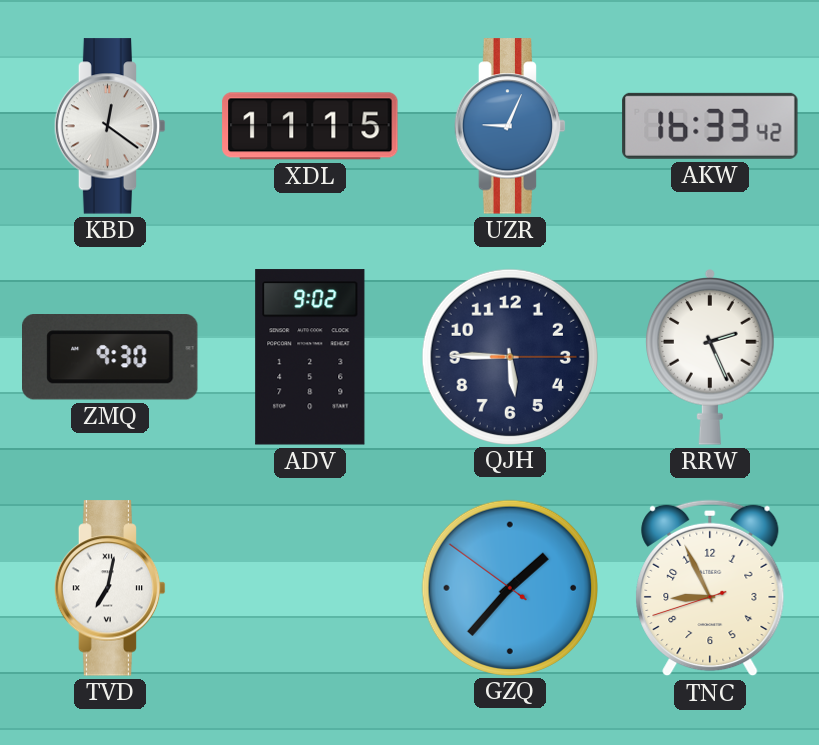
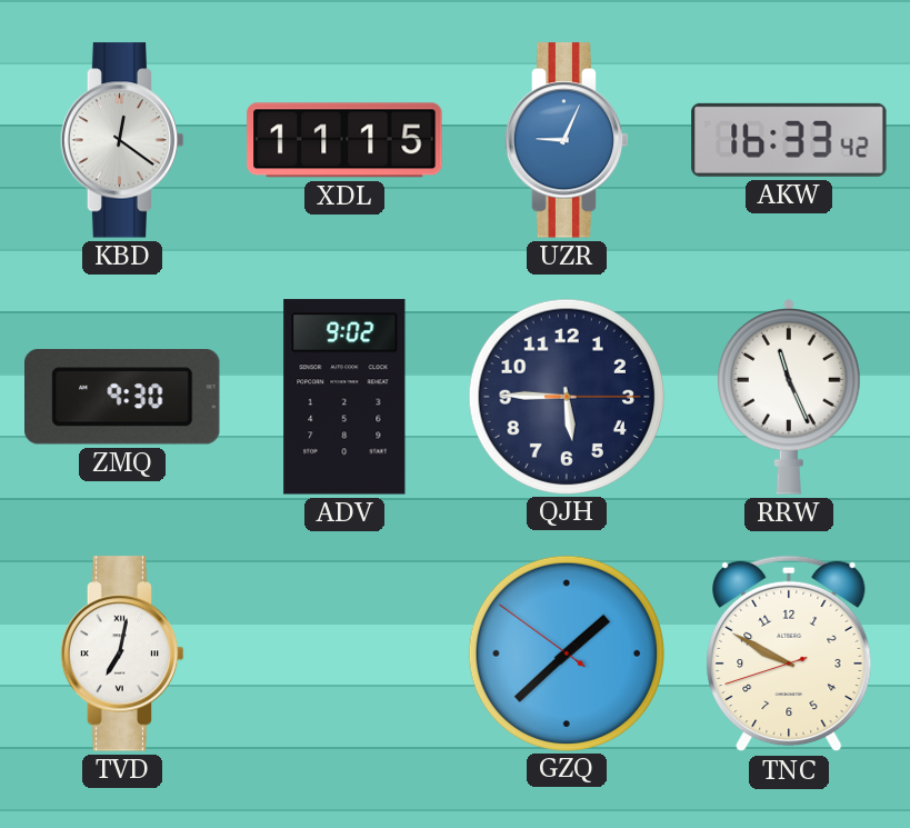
RRW: 2:26 -> 11:26
GZQ: 1:36 -> 1:37
TNC: 8:55 -> 9:49
